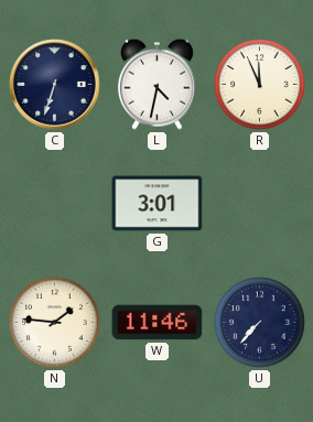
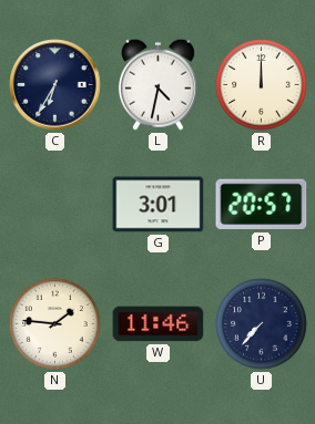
C: 6:33 -> 6:35
R: 11:56 -> 12:00
P: none -> 20:57
